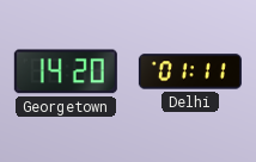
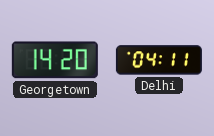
Delhi: 01:11 -> 04:11
